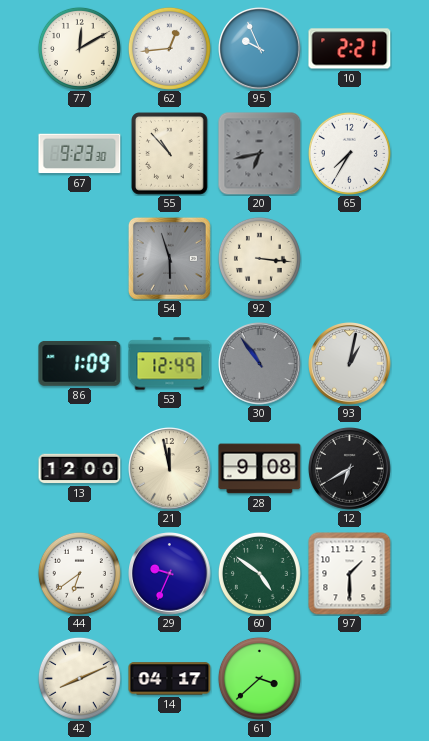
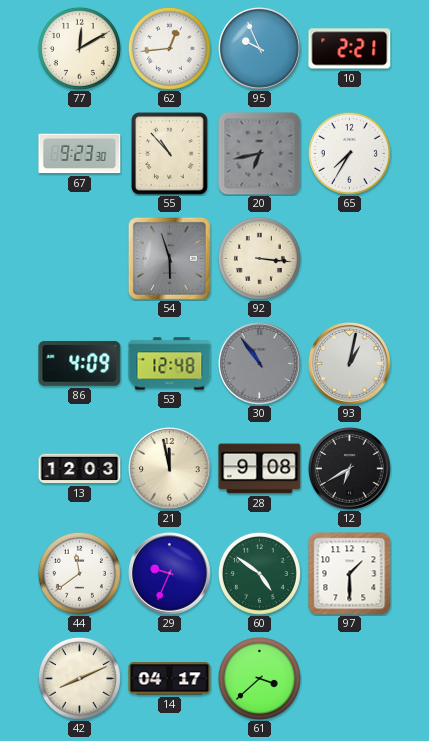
86: 1:09 -> 4:09
53: 12:49 -> 12:48
13: 12:00 -> 12:03
44: 6:39 -> 11:39
